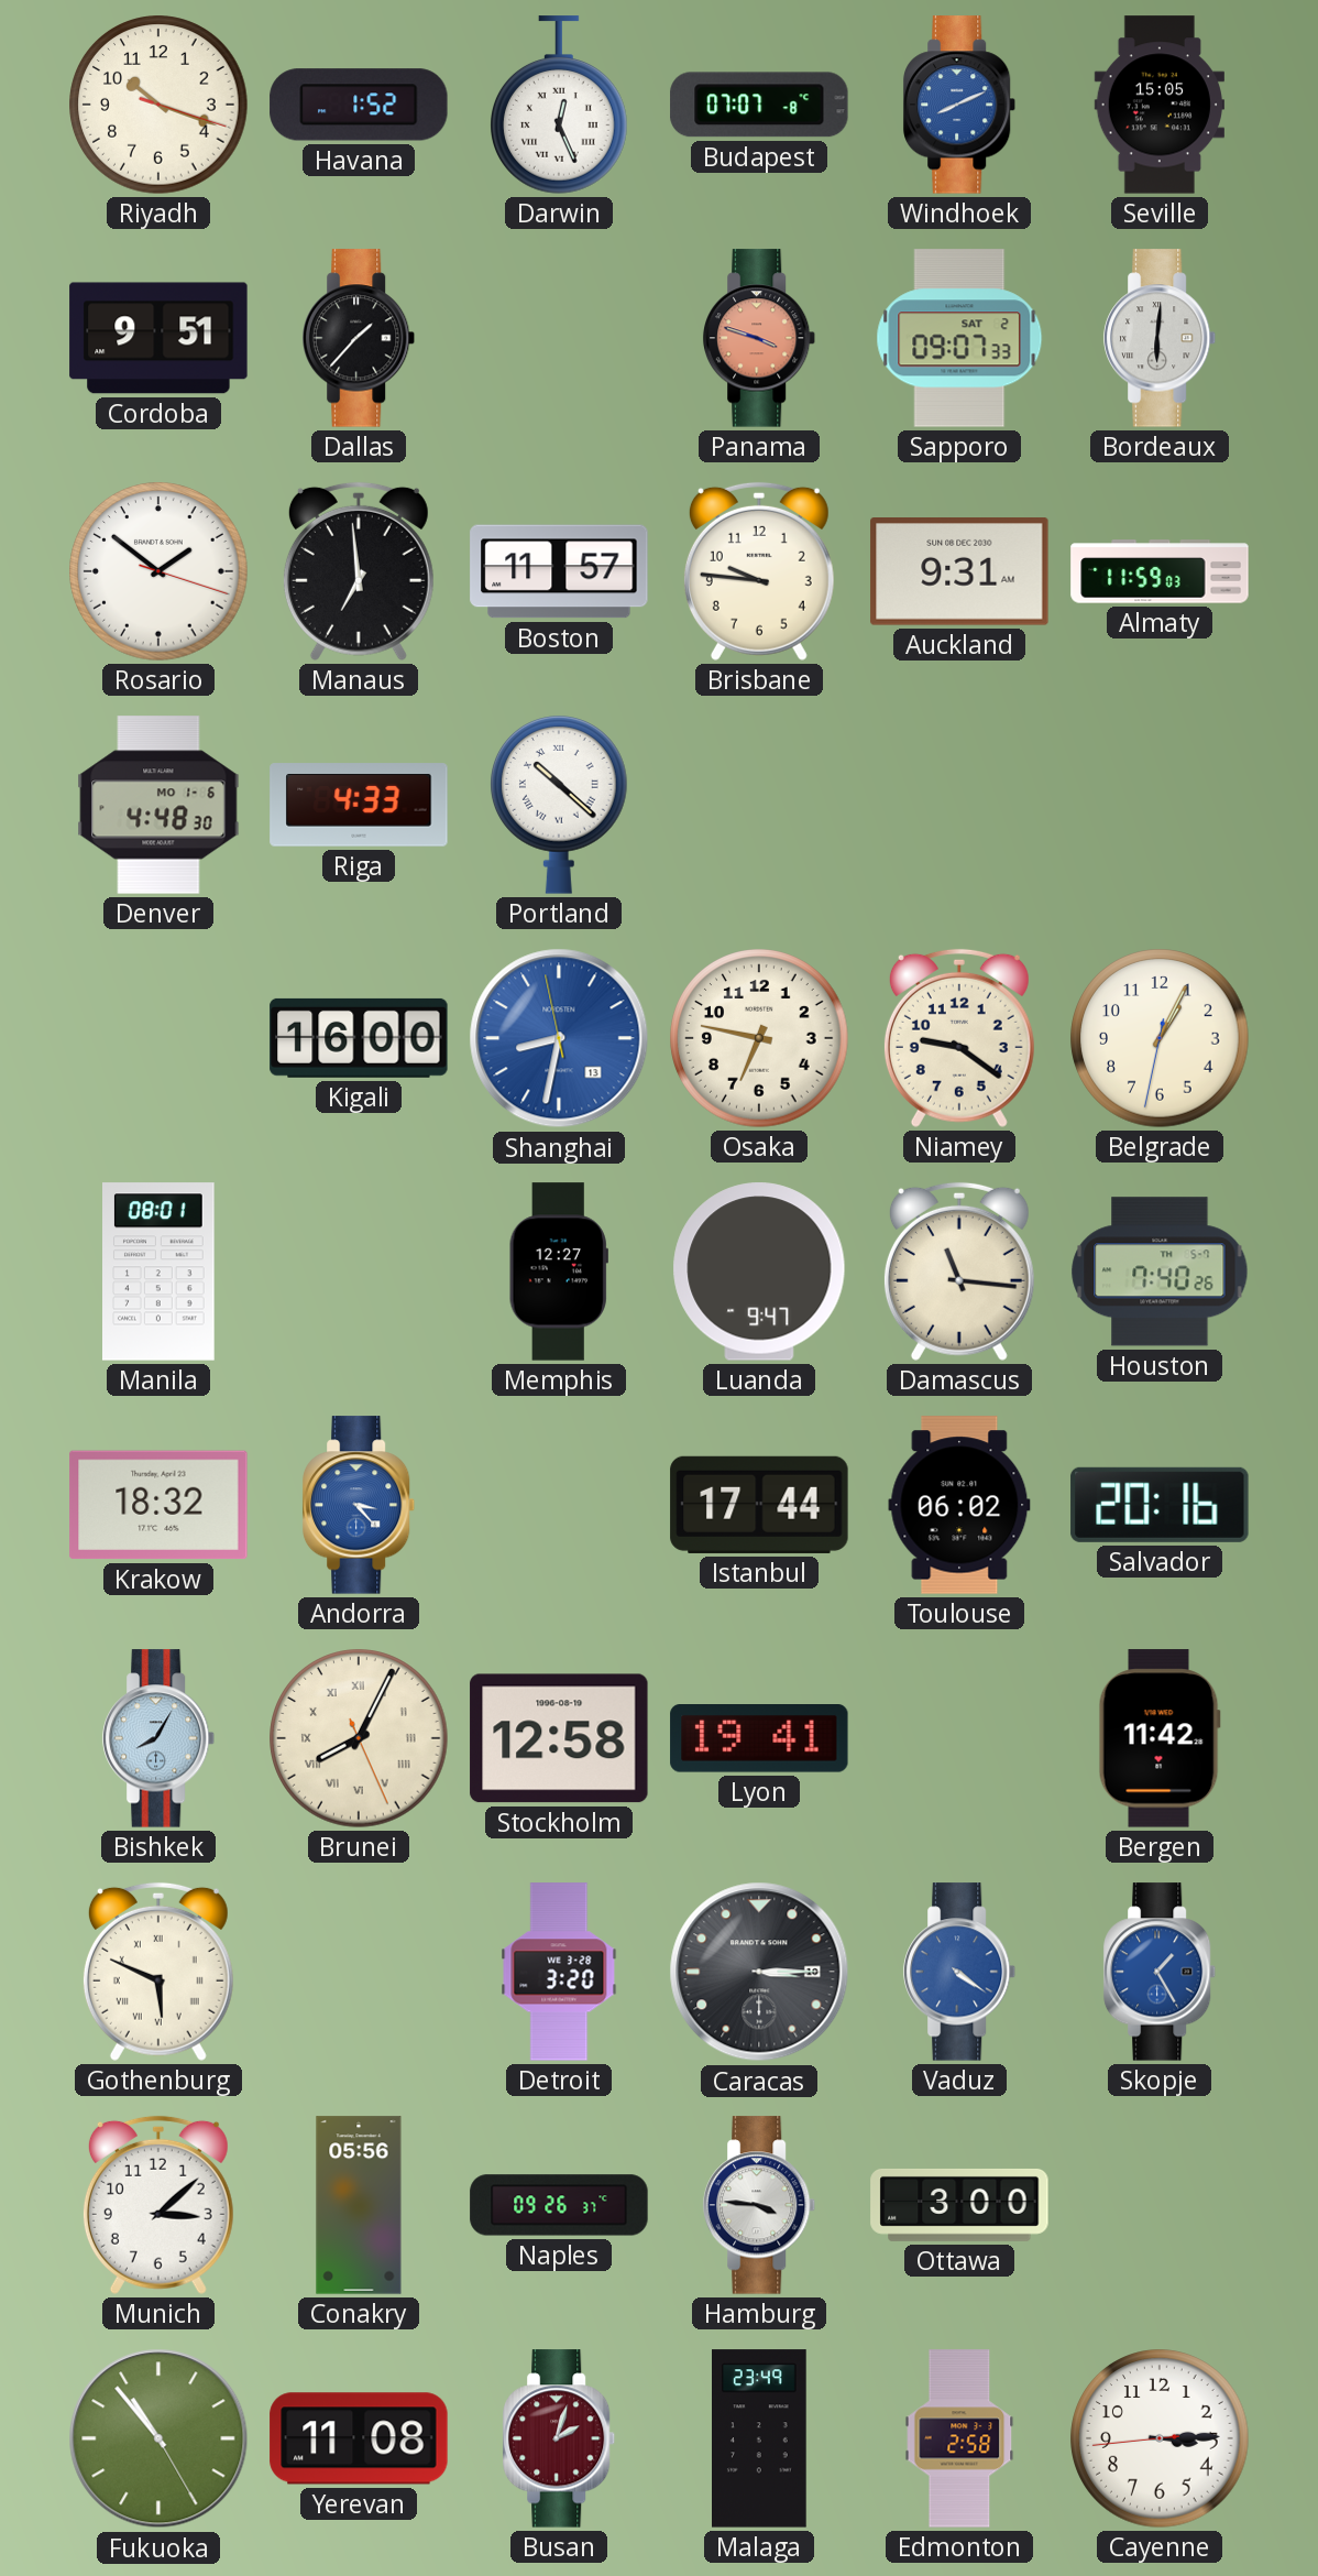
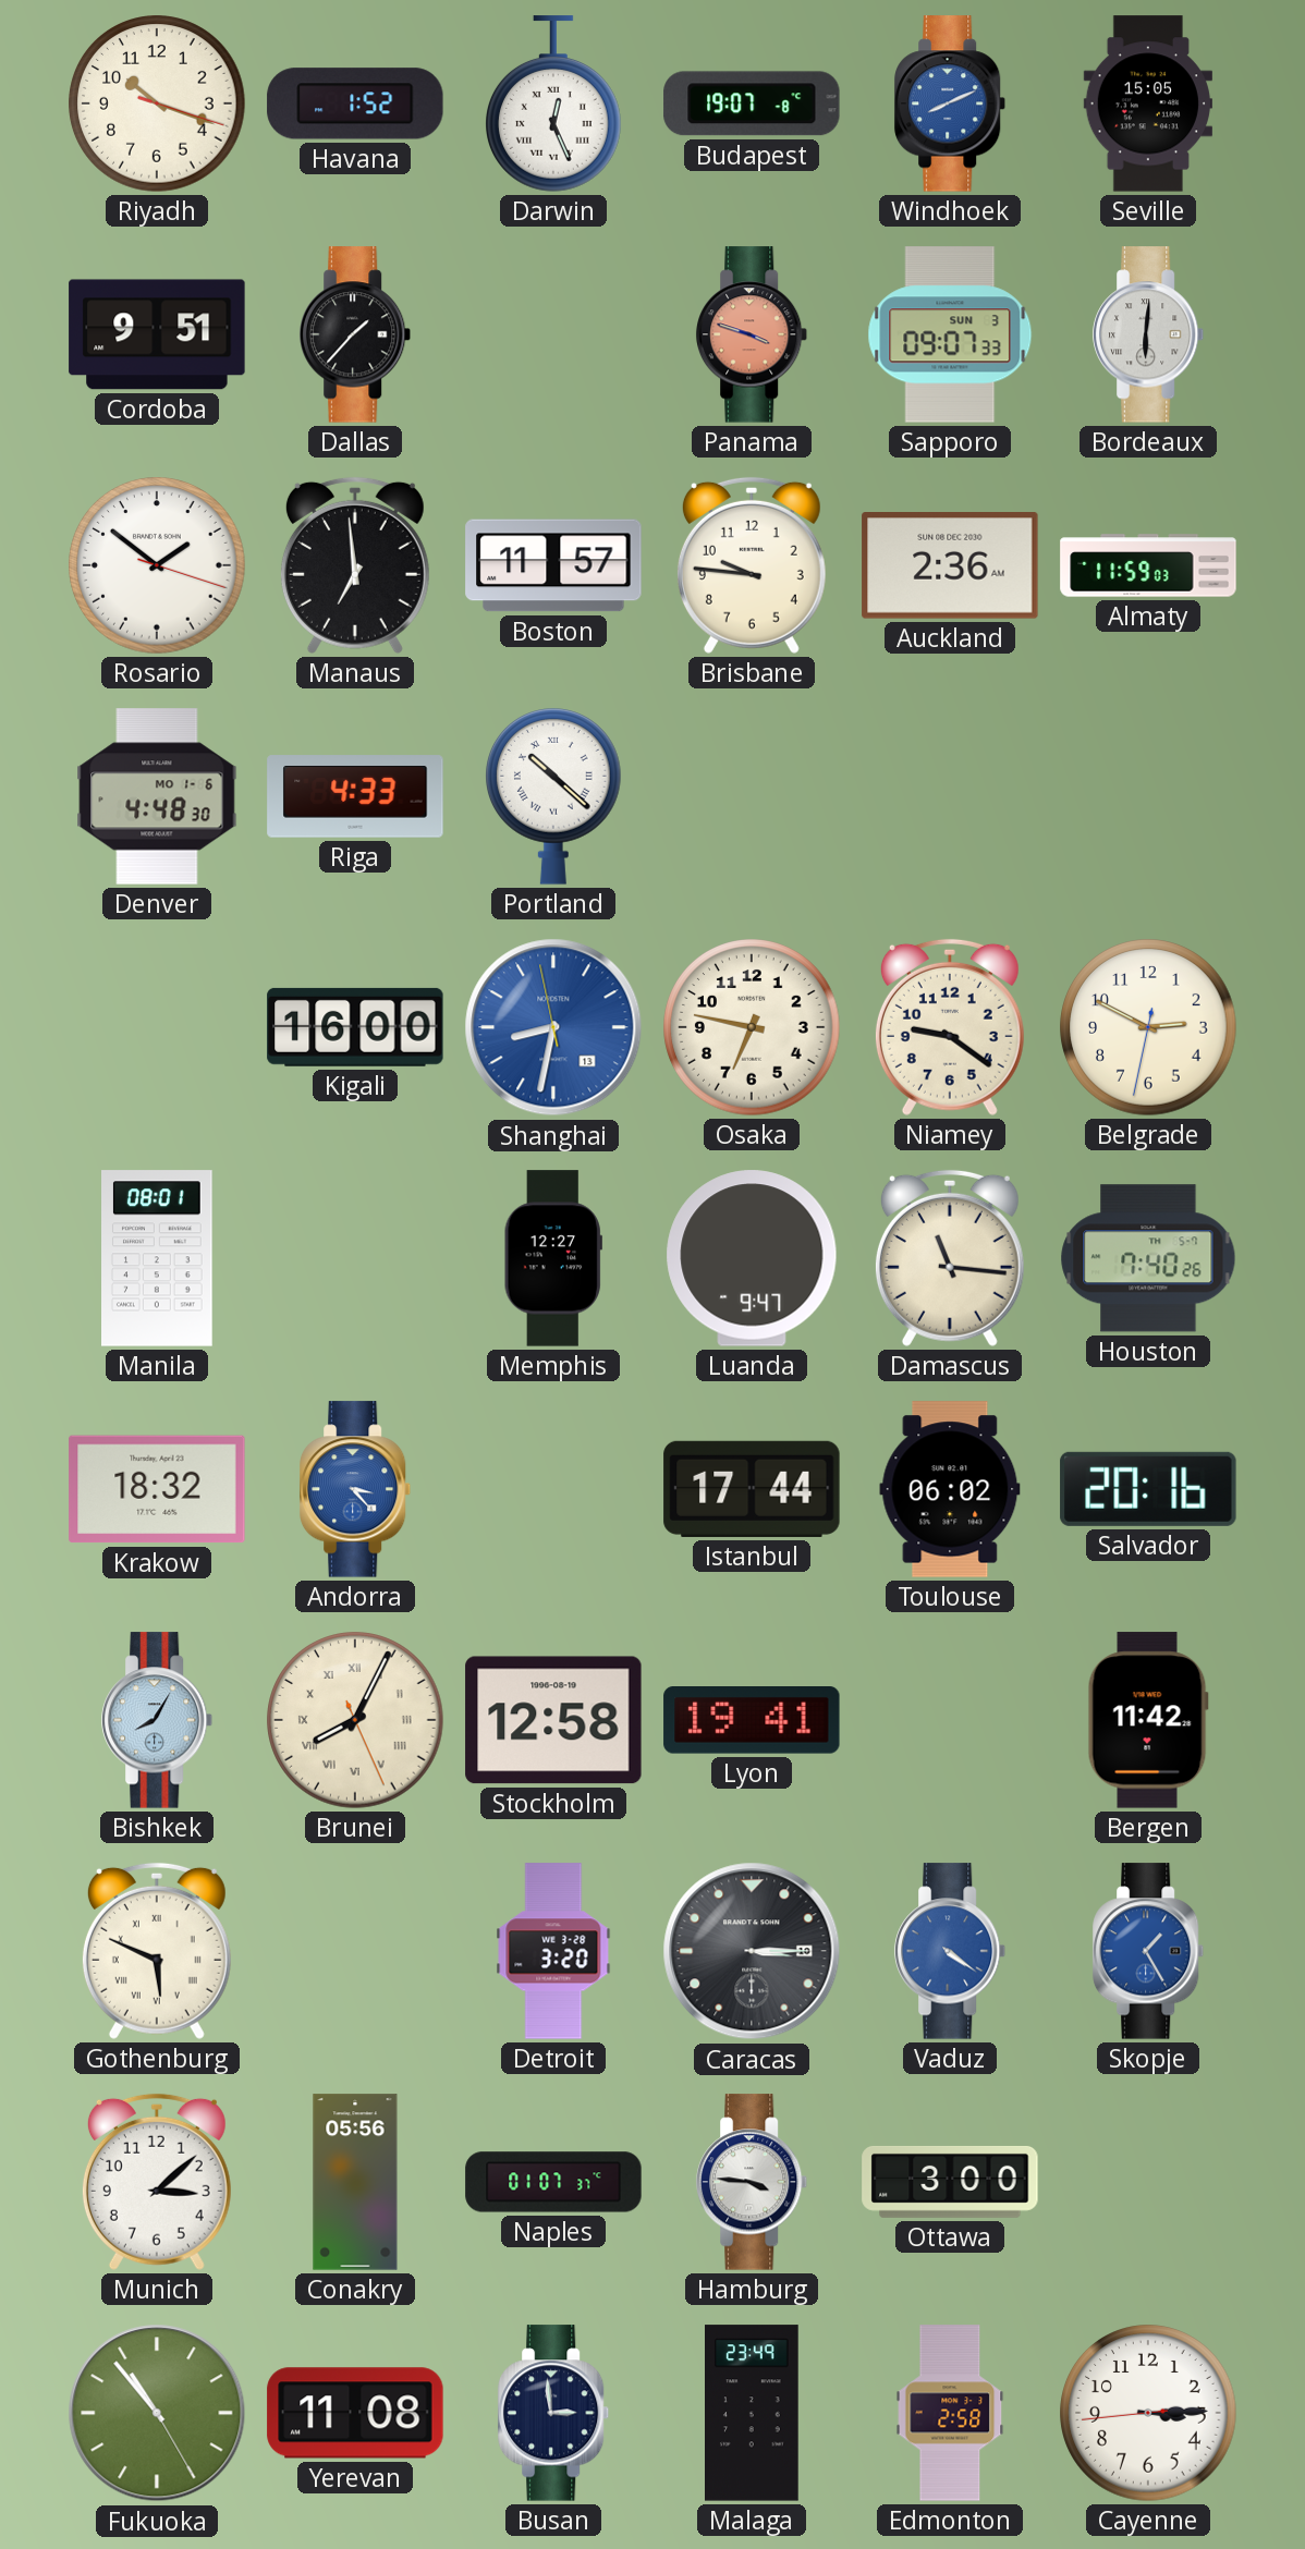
Budapest: 07:07 -> 19:07
Sapporo date: SAT 2 -> SUN 3
Auckland: 9:31 -> 2:36
Belgrade: 1:04 -> 2:49
Naples: 09:26 -> 01:07
Busan: 2:03 -> 2:59
Busan dial: burgundy -> navy
